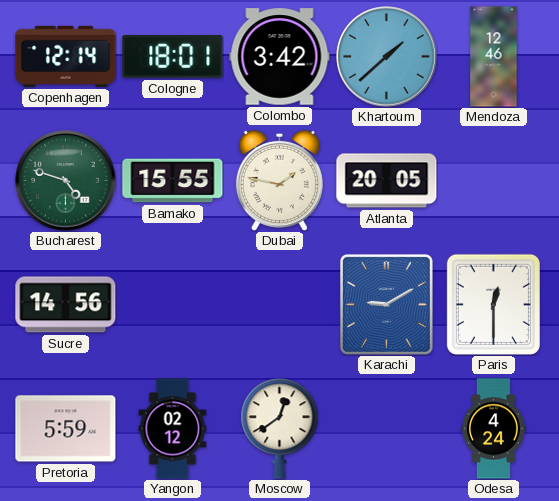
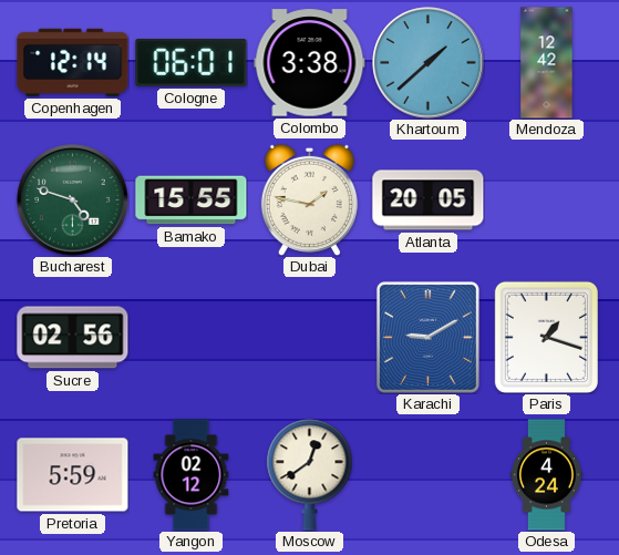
Cologne: 18:01 -> 06:01
Colombo: 3:42 -> 3:38
Mendoza: 12:46 -> 12:42
Sucre: 14:56 -> 02:56
Paris: 12:30 -> 1:18
